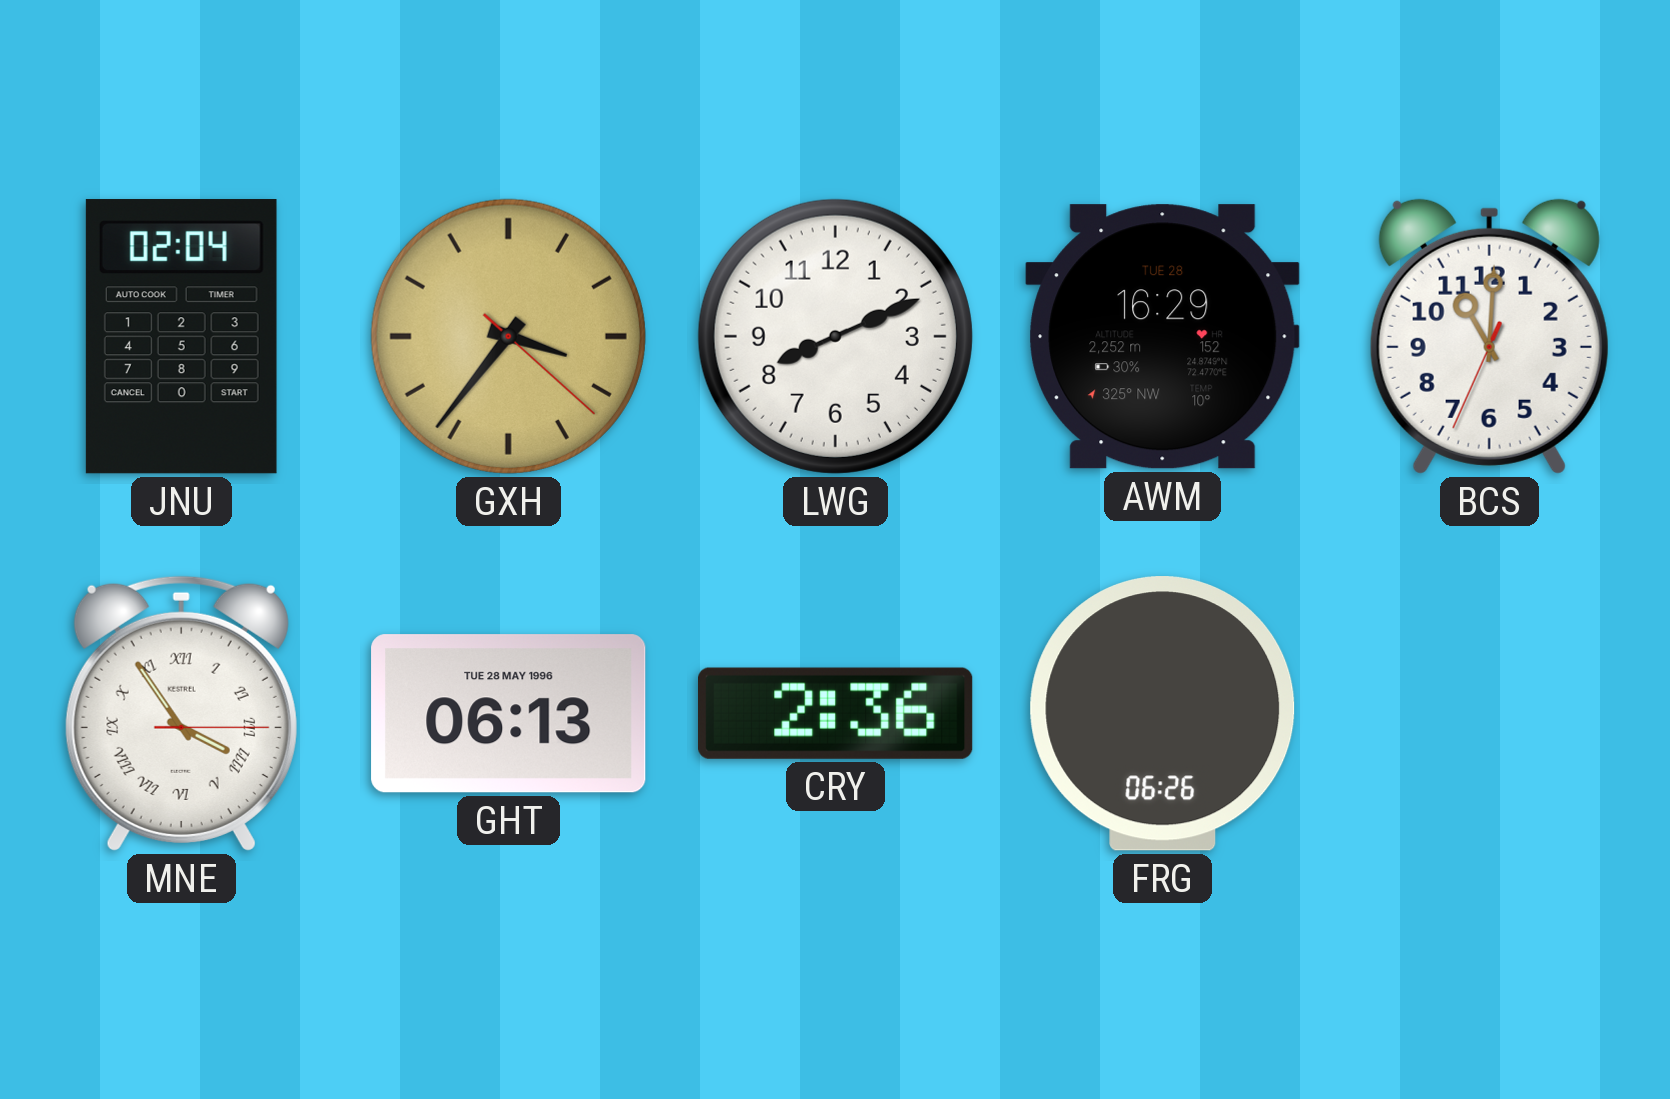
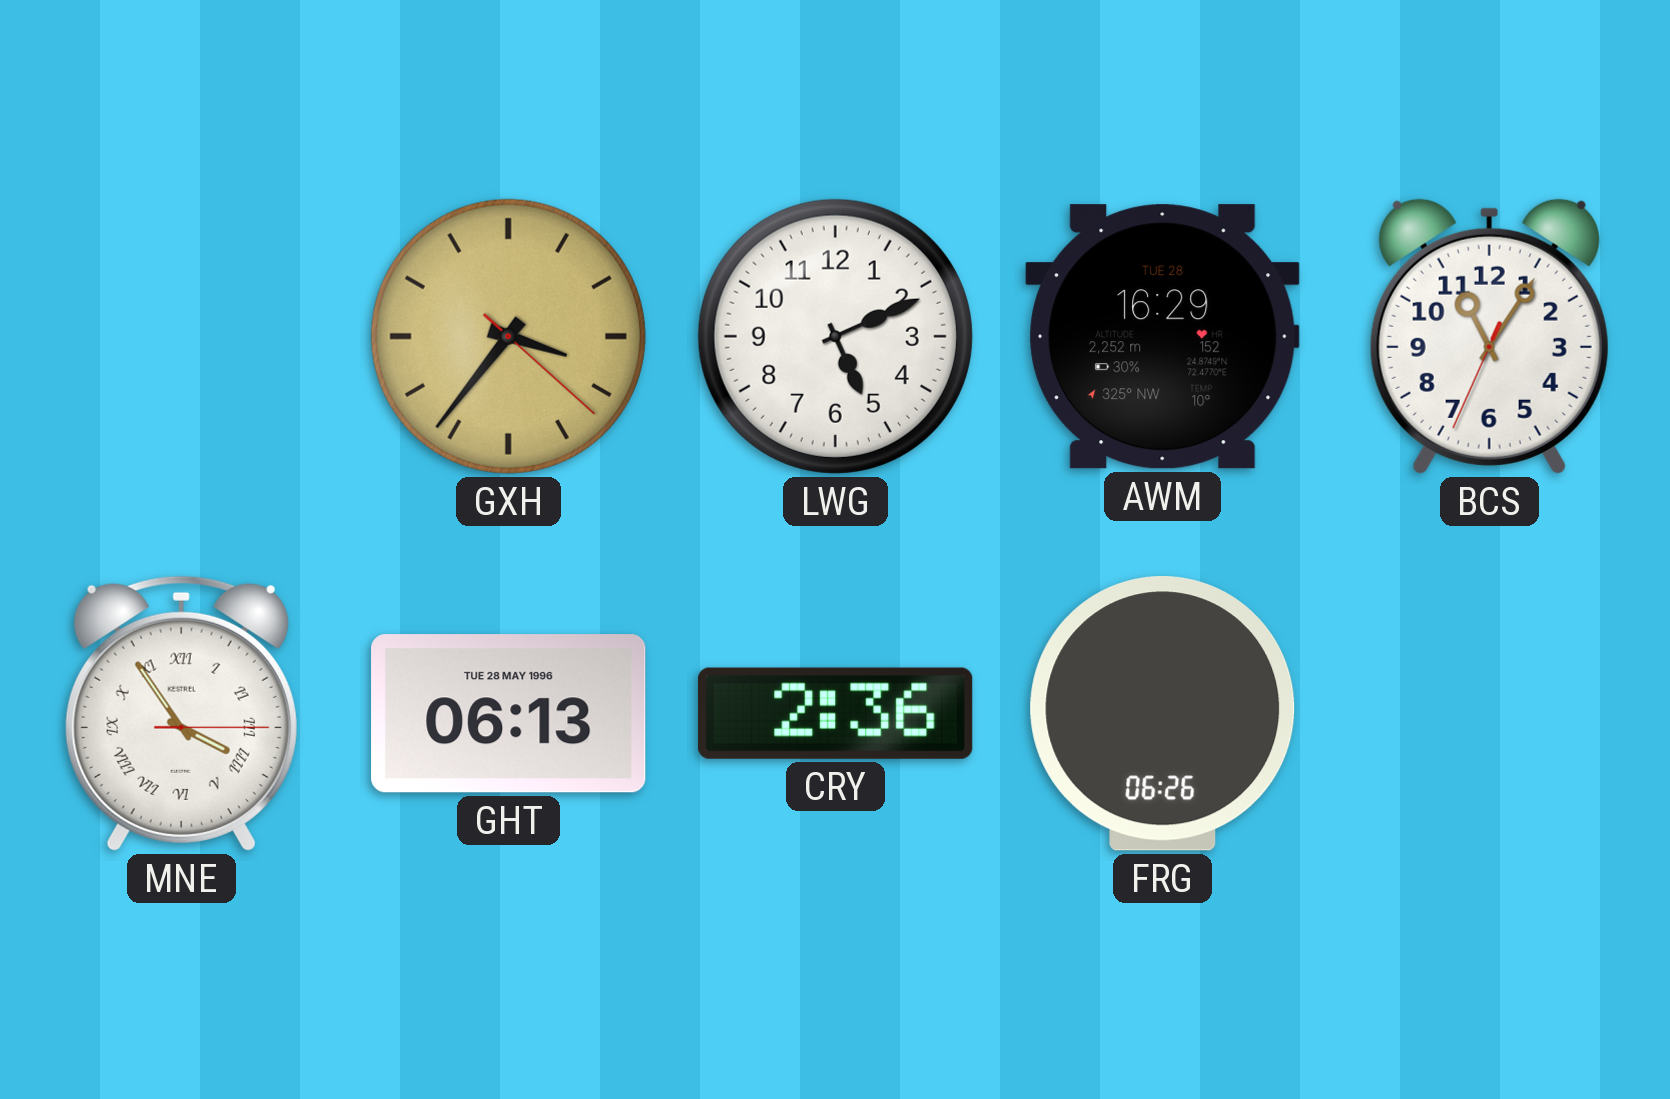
JNU: 02:04 -> none
LWG: 8:11 -> 5:11
BCS: 11:00 -> 11:05
